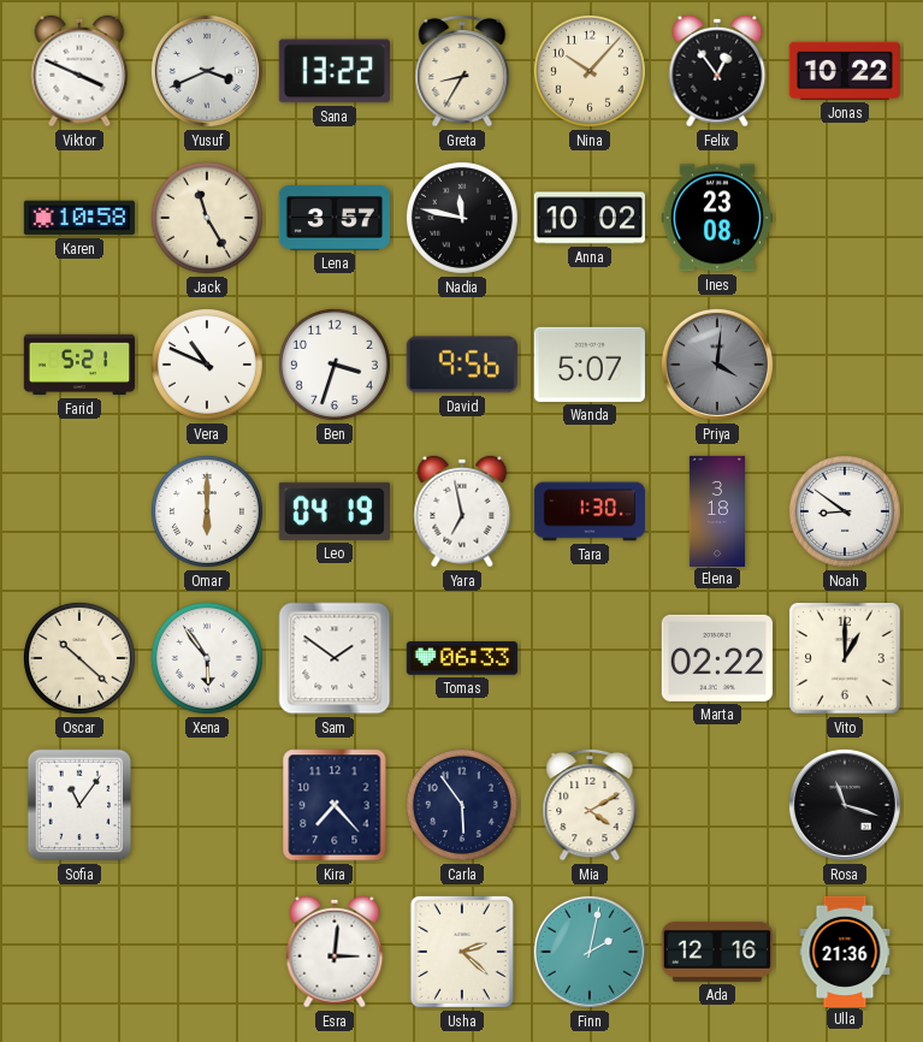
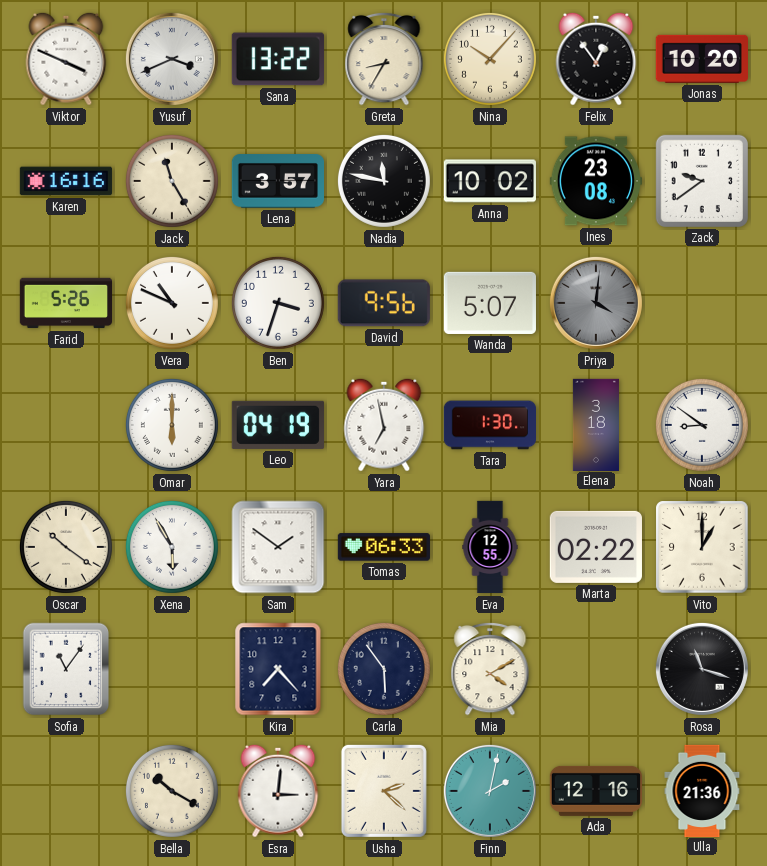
Jonas: 10:22 -> 10:20
Karen: 10:58 -> 16:16
Zack: none -> 9:39
Farid: 5:21 -> 5:26
Oscar: 10:22 -> 10:21
Xena: 5:54 -> 5:55
Eva: none -> 12:55
Bella: none -> 10:20
